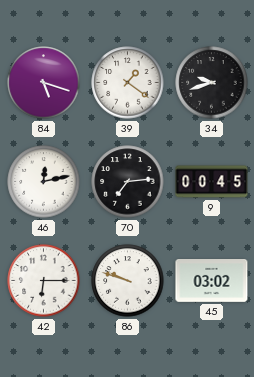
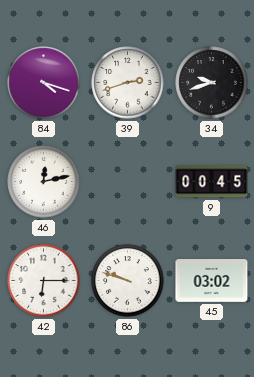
84: 5:18 -> 4:18
39: 1:21 -> 2:42
70: 7:14 -> none
